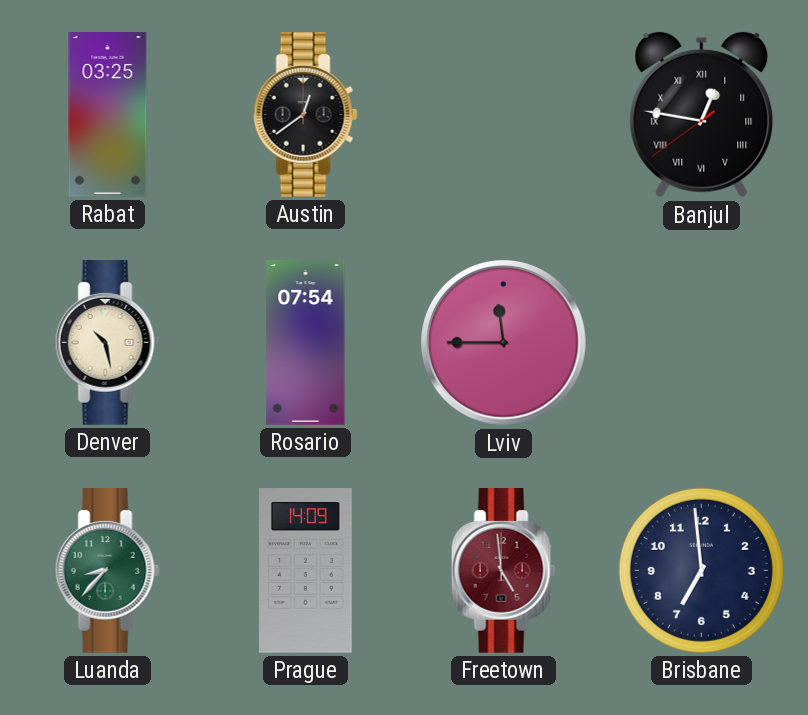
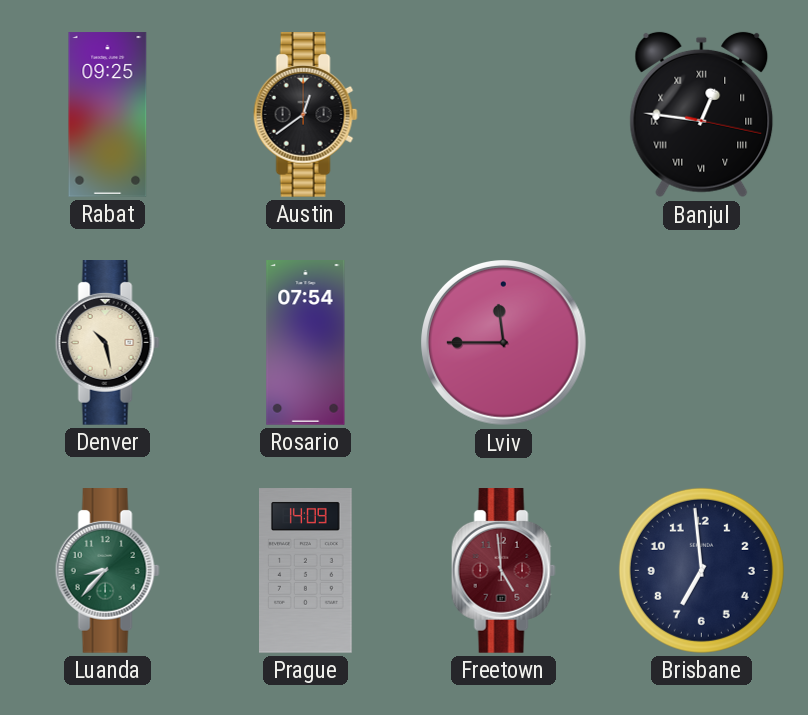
Rabat: 03:25 -> 09:25
Banjul: 12:46:39 -> 12:46:17
